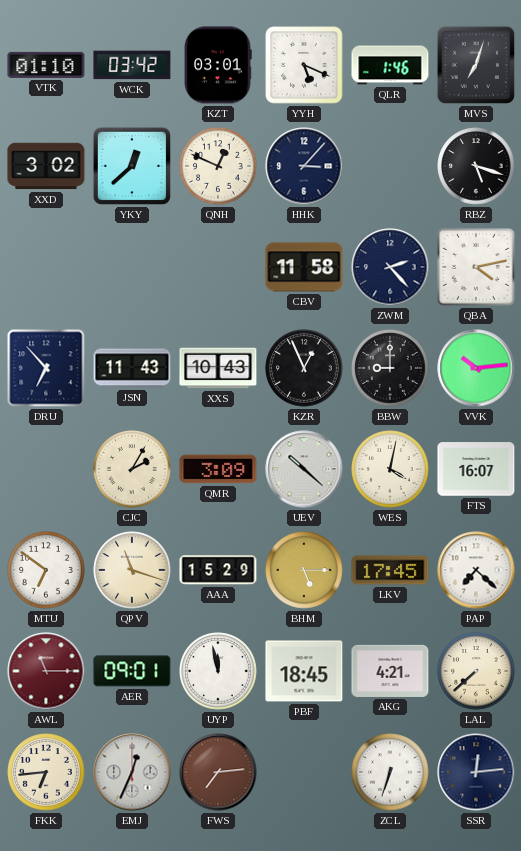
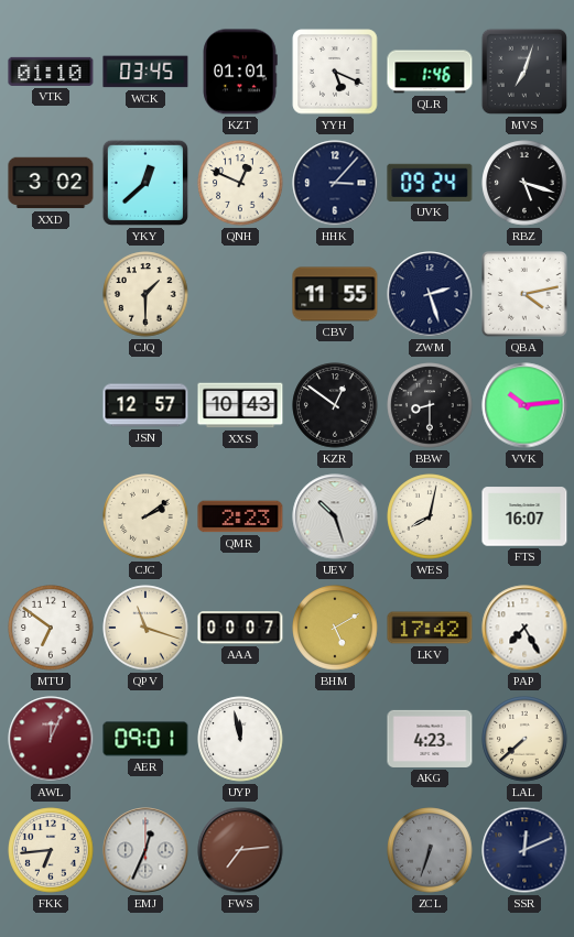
WCK: 03:42 -> 03:45
KZT: 03:01 -> 01:01
UVK: none -> 09:24
CJQ: none -> 1:30
CBV: 11:58 -> 11:55
ZWM: 2:23 -> 2:27
DRU: 6:53 -> none
JSN: 11:43 -> 12:57
KZR: 12:56 -> 12:51
BBW: 9:00 -> 8:30
CJC: 2:05 -> 2:09
QMR: 3:09 -> 2:23
UEV: 10:22 -> 10:27
WES: 4:02 -> 8:02
AAA: 15:29 -> 00:07
BHM: 5:15 -> 5:10
LKV: 17:45 -> 17:42
PAP: 7:22 -> 7:25
AWL: 11:15 -> 12:04
PBF: 18:45 -> none
AKG: 4:21 -> 4:23
ZCL dial: white -> grey
SSR: 12:14 -> 12:11
